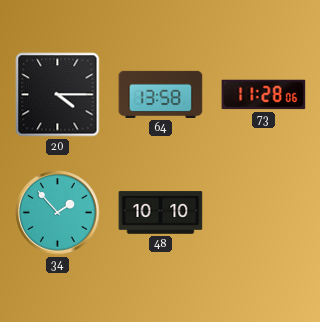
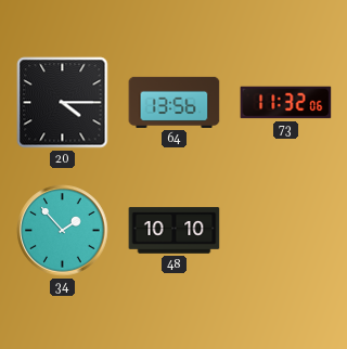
64: 13:58 -> 13:56
73: 11:28 -> 11:32
